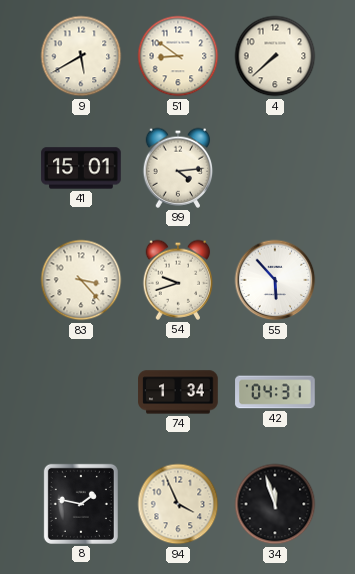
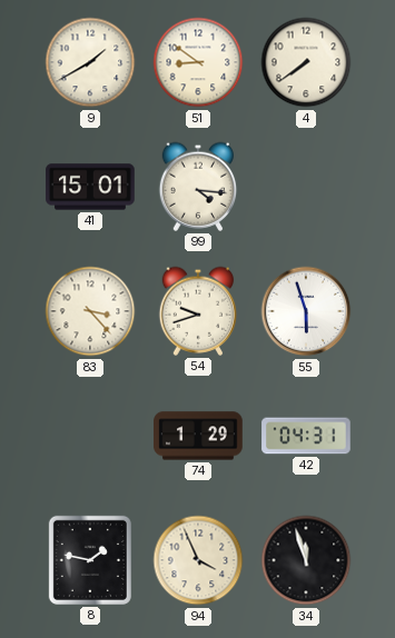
9: 5:40 -> 1:40
4: 7:38 -> 7:39
99: 4:14 -> 4:16
55: 5:53 -> 5:57
74: 1:34 -> 1:29
